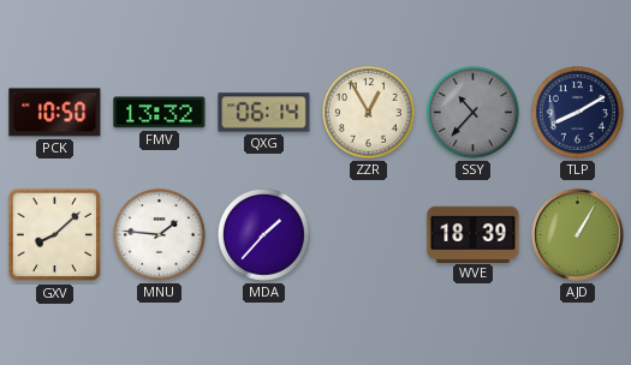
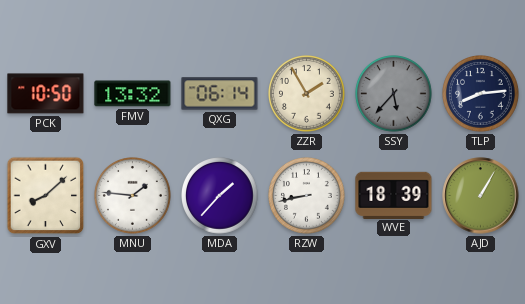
ZZR: 12:55 -> 1:55
SSY: 10:37 -> 5:37
TLP: 8:10 -> 8:14
RZW: none -> 8:43
